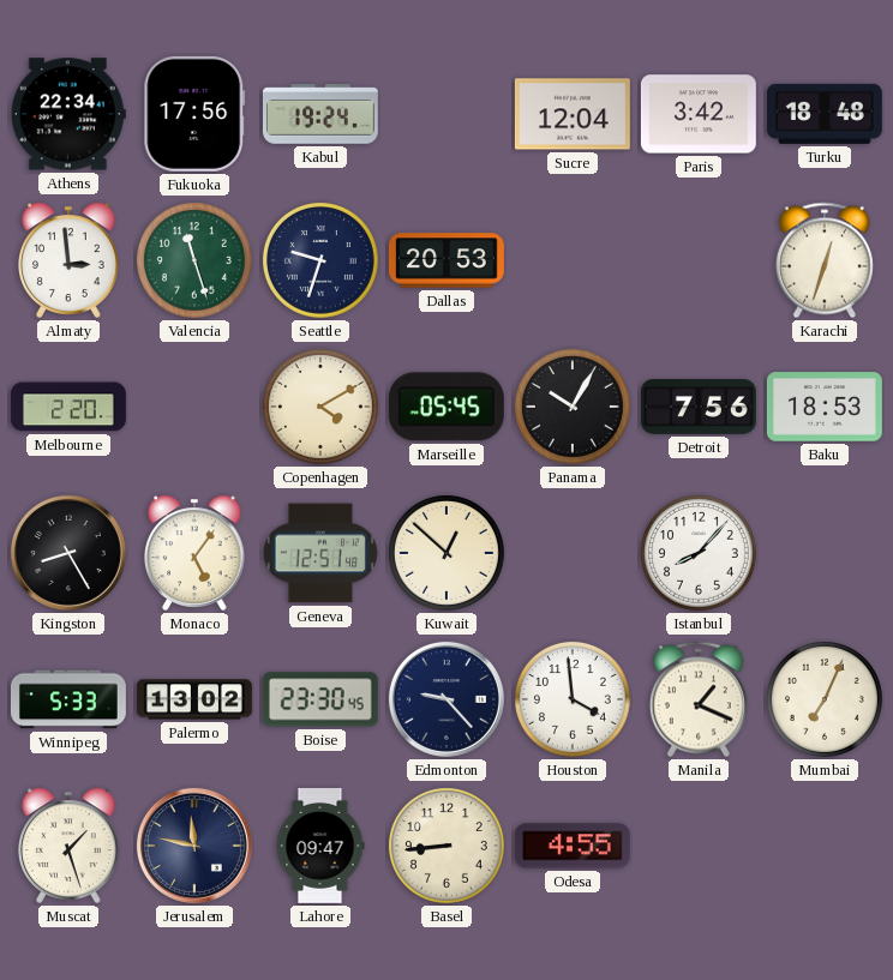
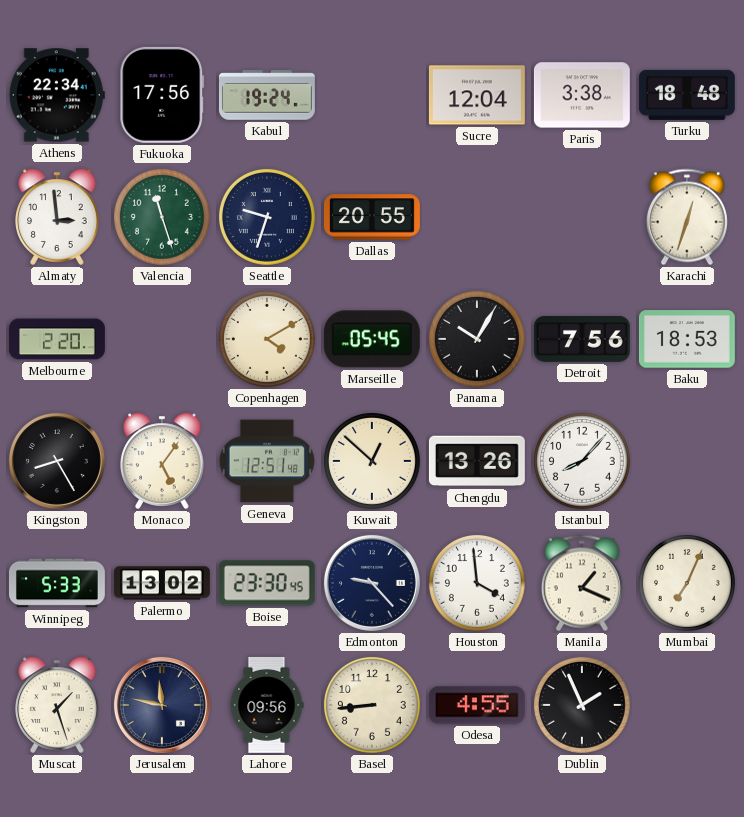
Paris: 3:42 -> 3:38
Dallas: 20:53 -> 20:55
Chengdu: none -> 13:26
Lahore: 09:47 -> 09:56
Dublin: none -> 1:56
